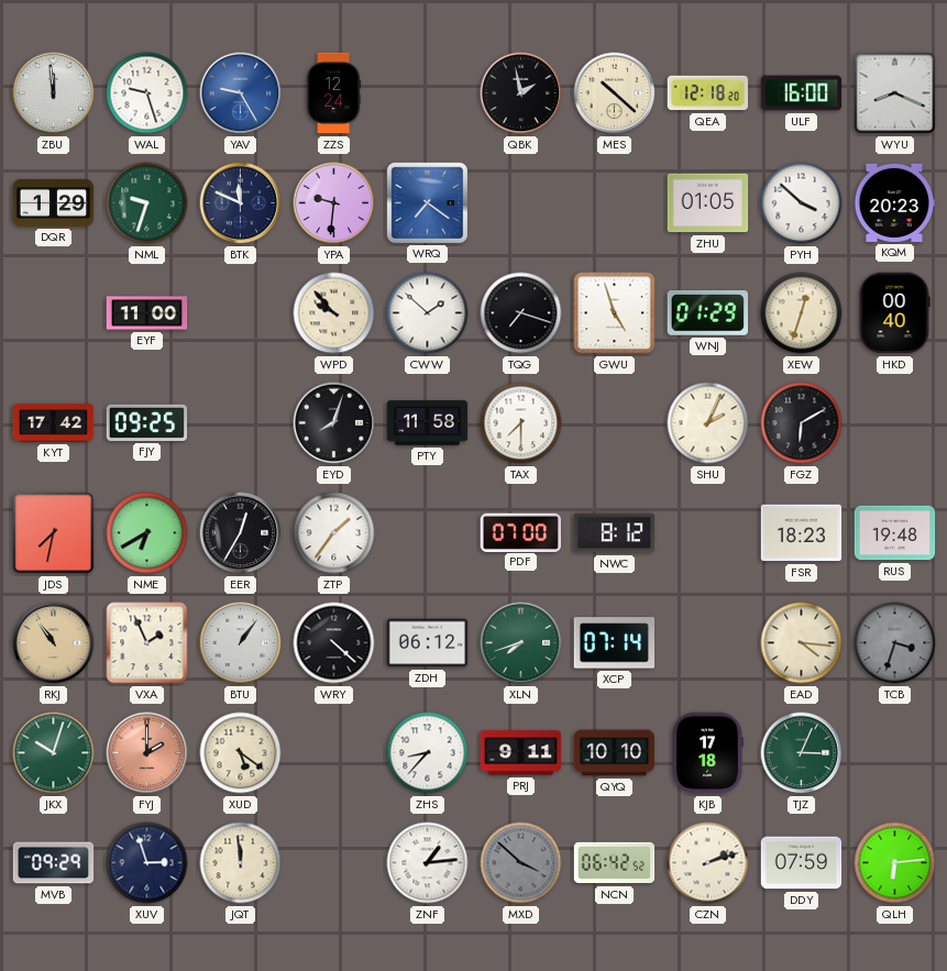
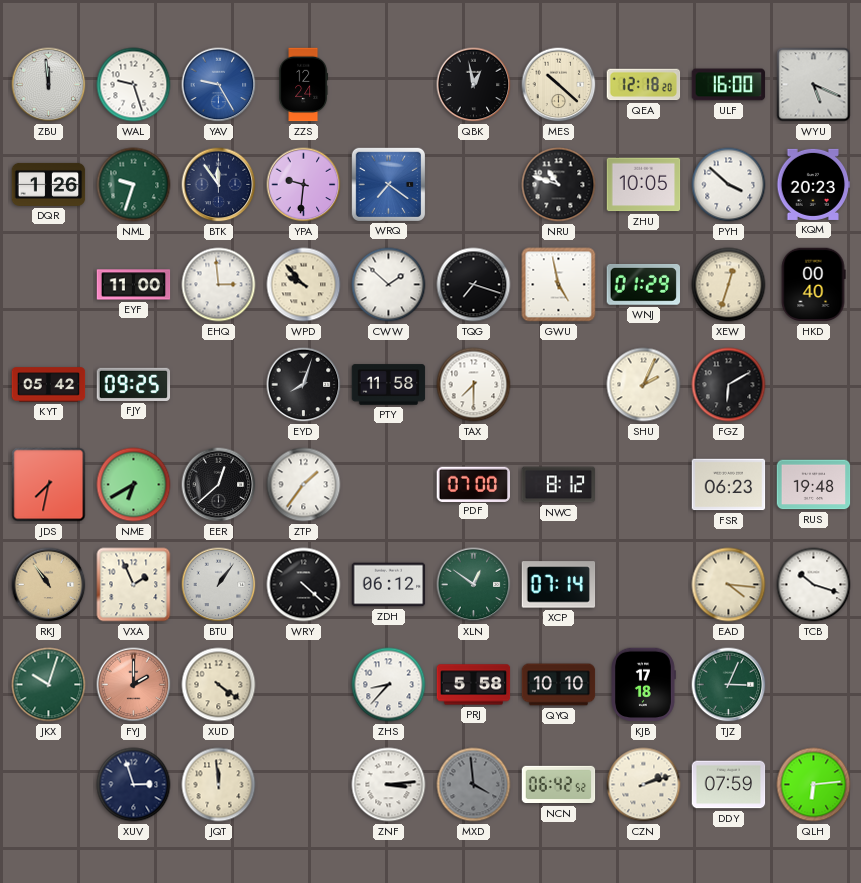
QBK: 1:58 -> 12:58
WYU: 8:19 -> 5:19
DQR: 1:29 -> 1:26
BTK: 11:49 -> 11:54
NRU: none -> 10:48
ZHU: 01:05 -> 10:05
EHQ: none -> 2:59
GWU: 4:57 -> 4:58
KYT: 17:42 -> 05:42
EER: 12:35 -> 12:38
FSR: 18:23 -> 06:23
XLN: 7:42 -> 12:51
TCB: 3:33 -> 10:18
TCB dial: grey -> white
XUD: 5:21 -> 4:21
PRJ: 9:11 -> 5:58
MVB: 09:29 -> none
ZNF: 1:14 -> 3:14
MXD: 3:52 -> 3:59
